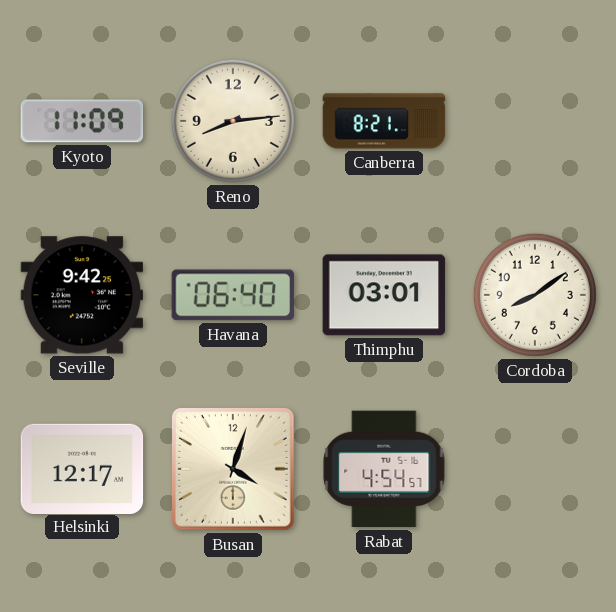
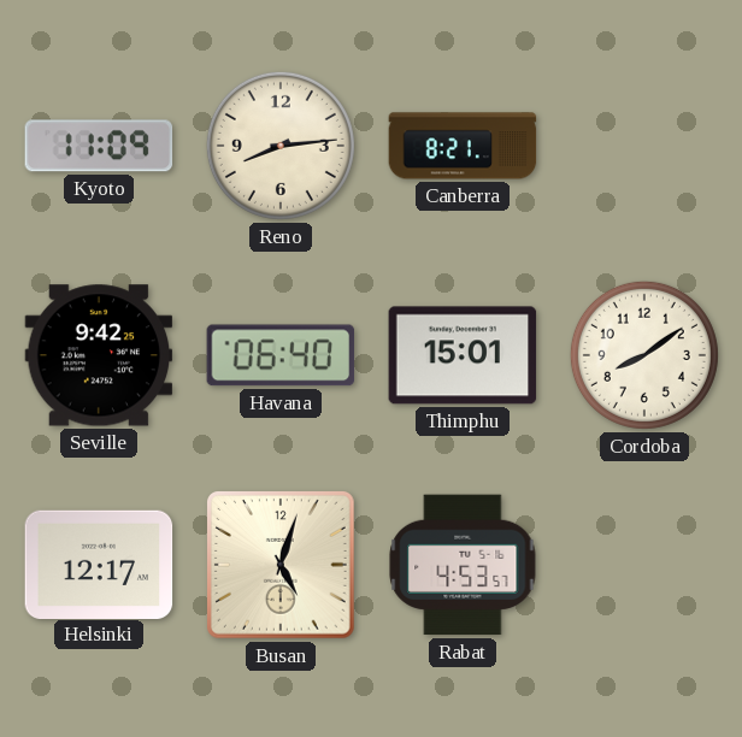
Thimphu: 03:01 -> 15:01
Busan: 4:03 -> 5:03
Rabat: 4:54 -> 4:53
